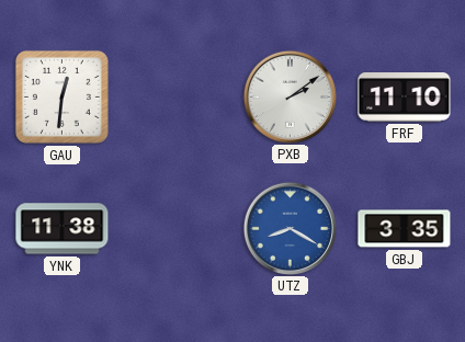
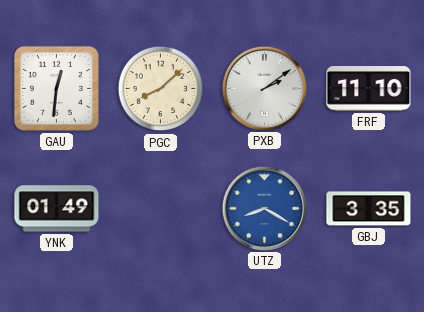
PGC: none -> 8:08
YNK: 11:38 -> 01:49
